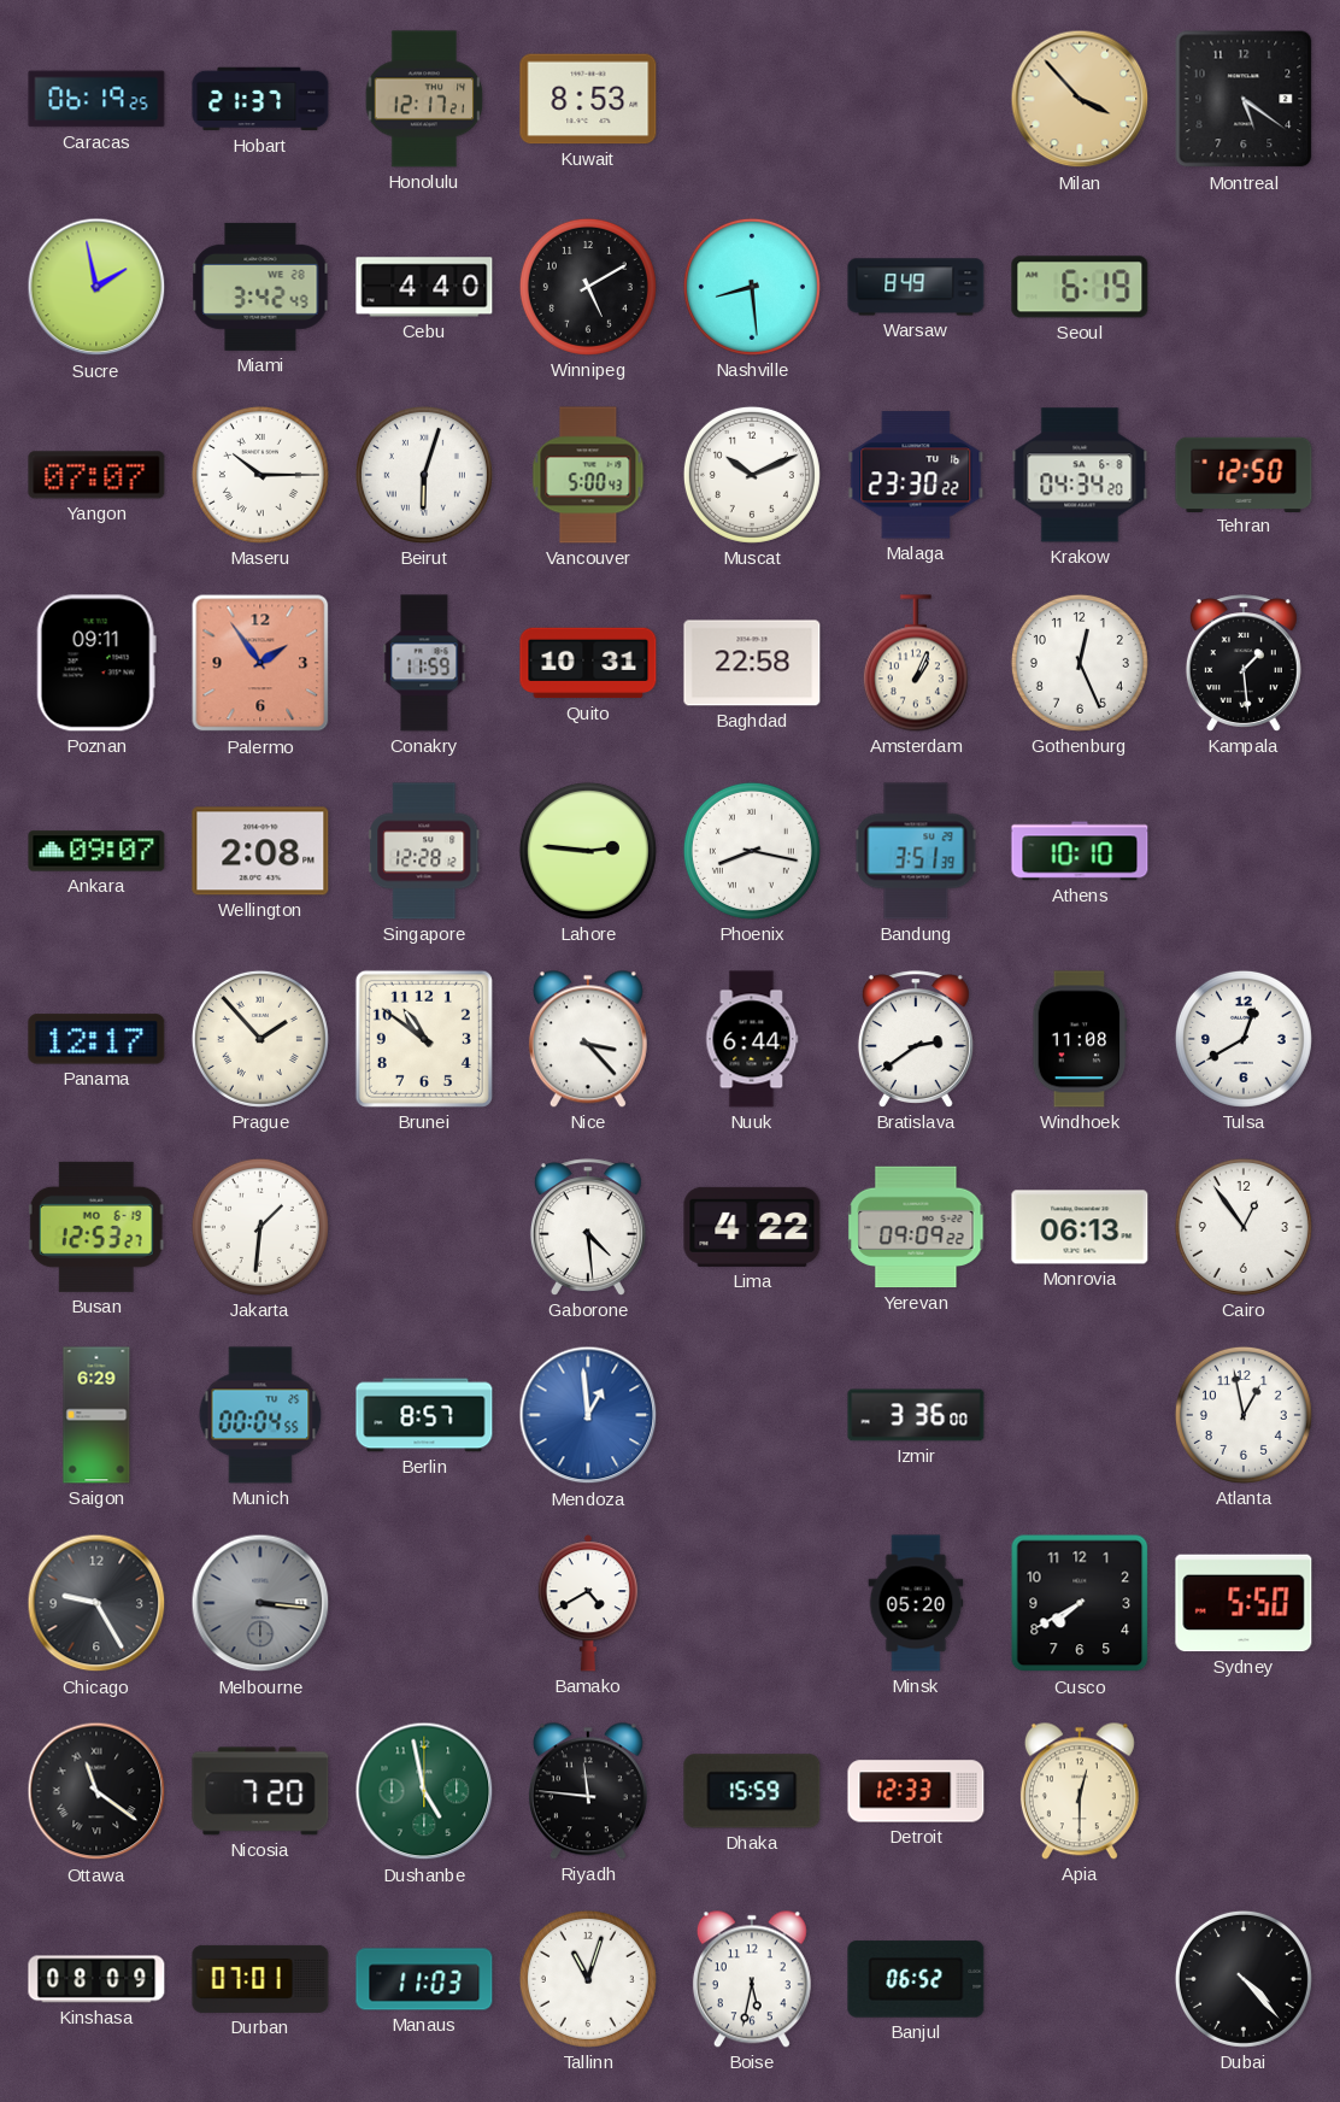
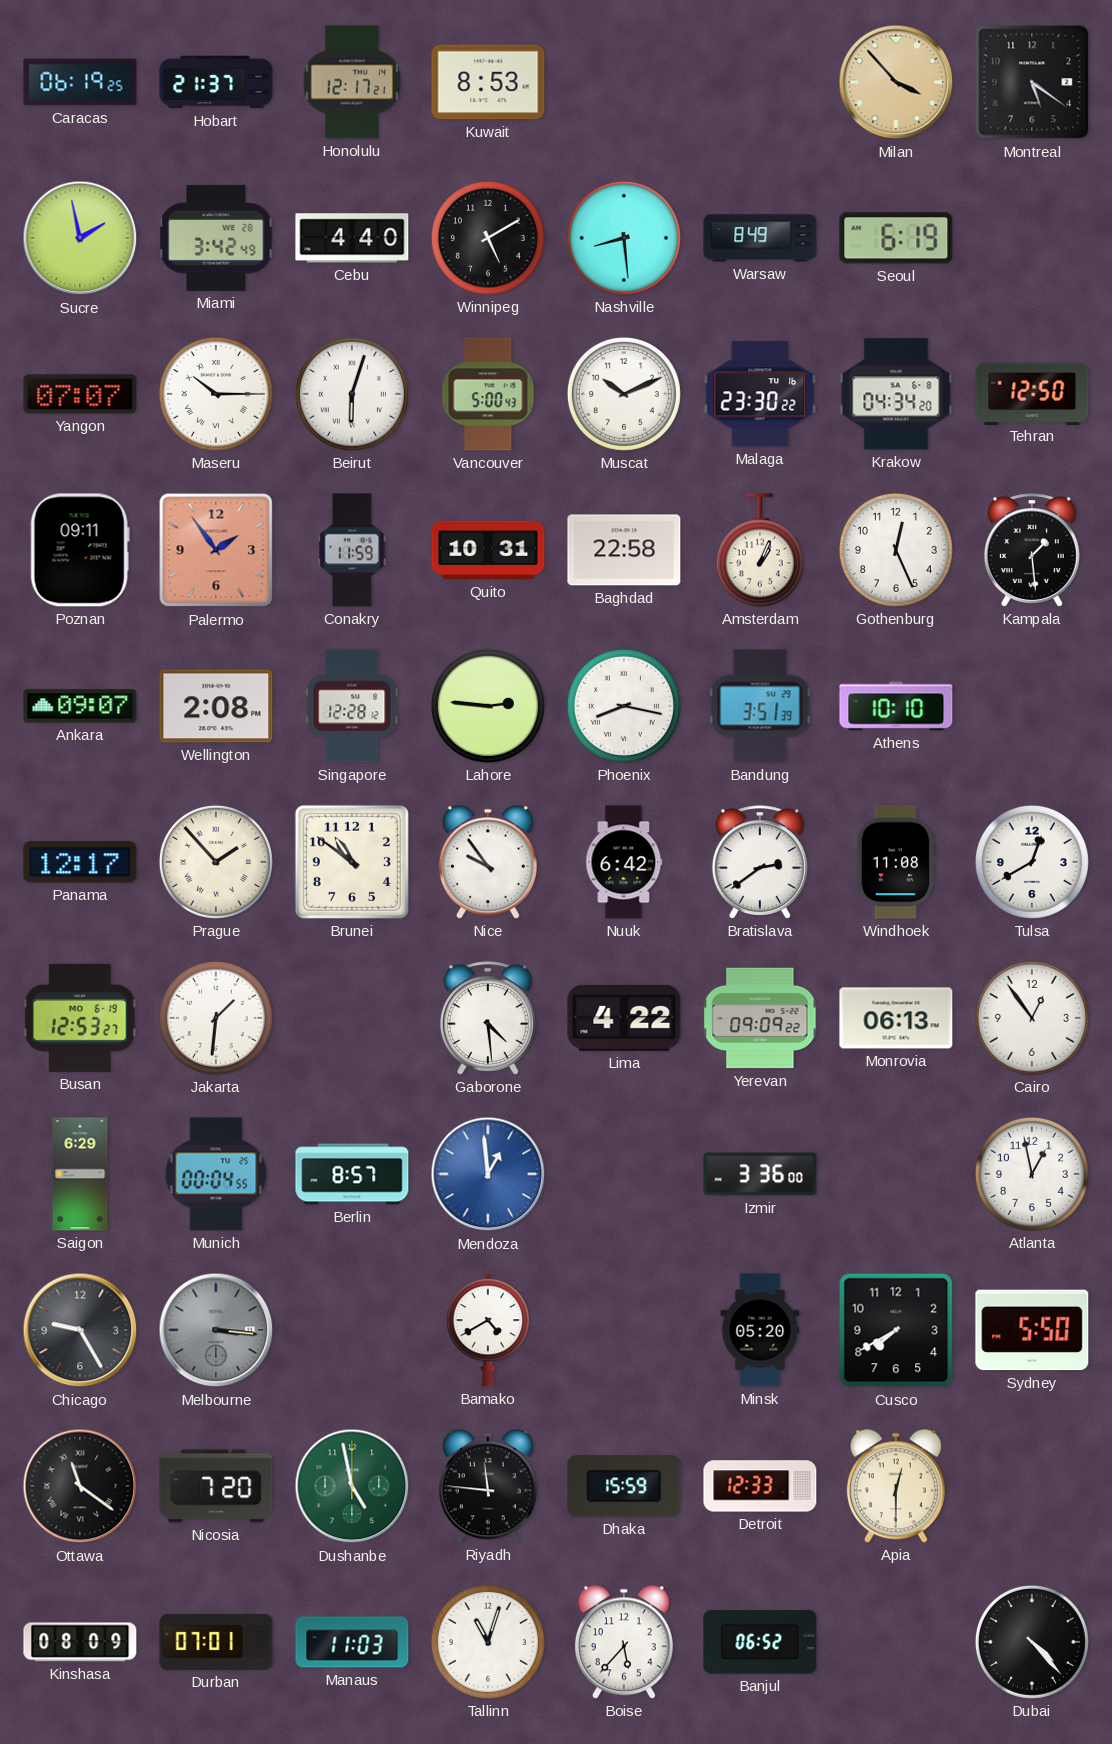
Nice: 3:23 -> 9:54
Nuuk: 6:44 -> 6:42
Boise: 5:32 -> 5:37
